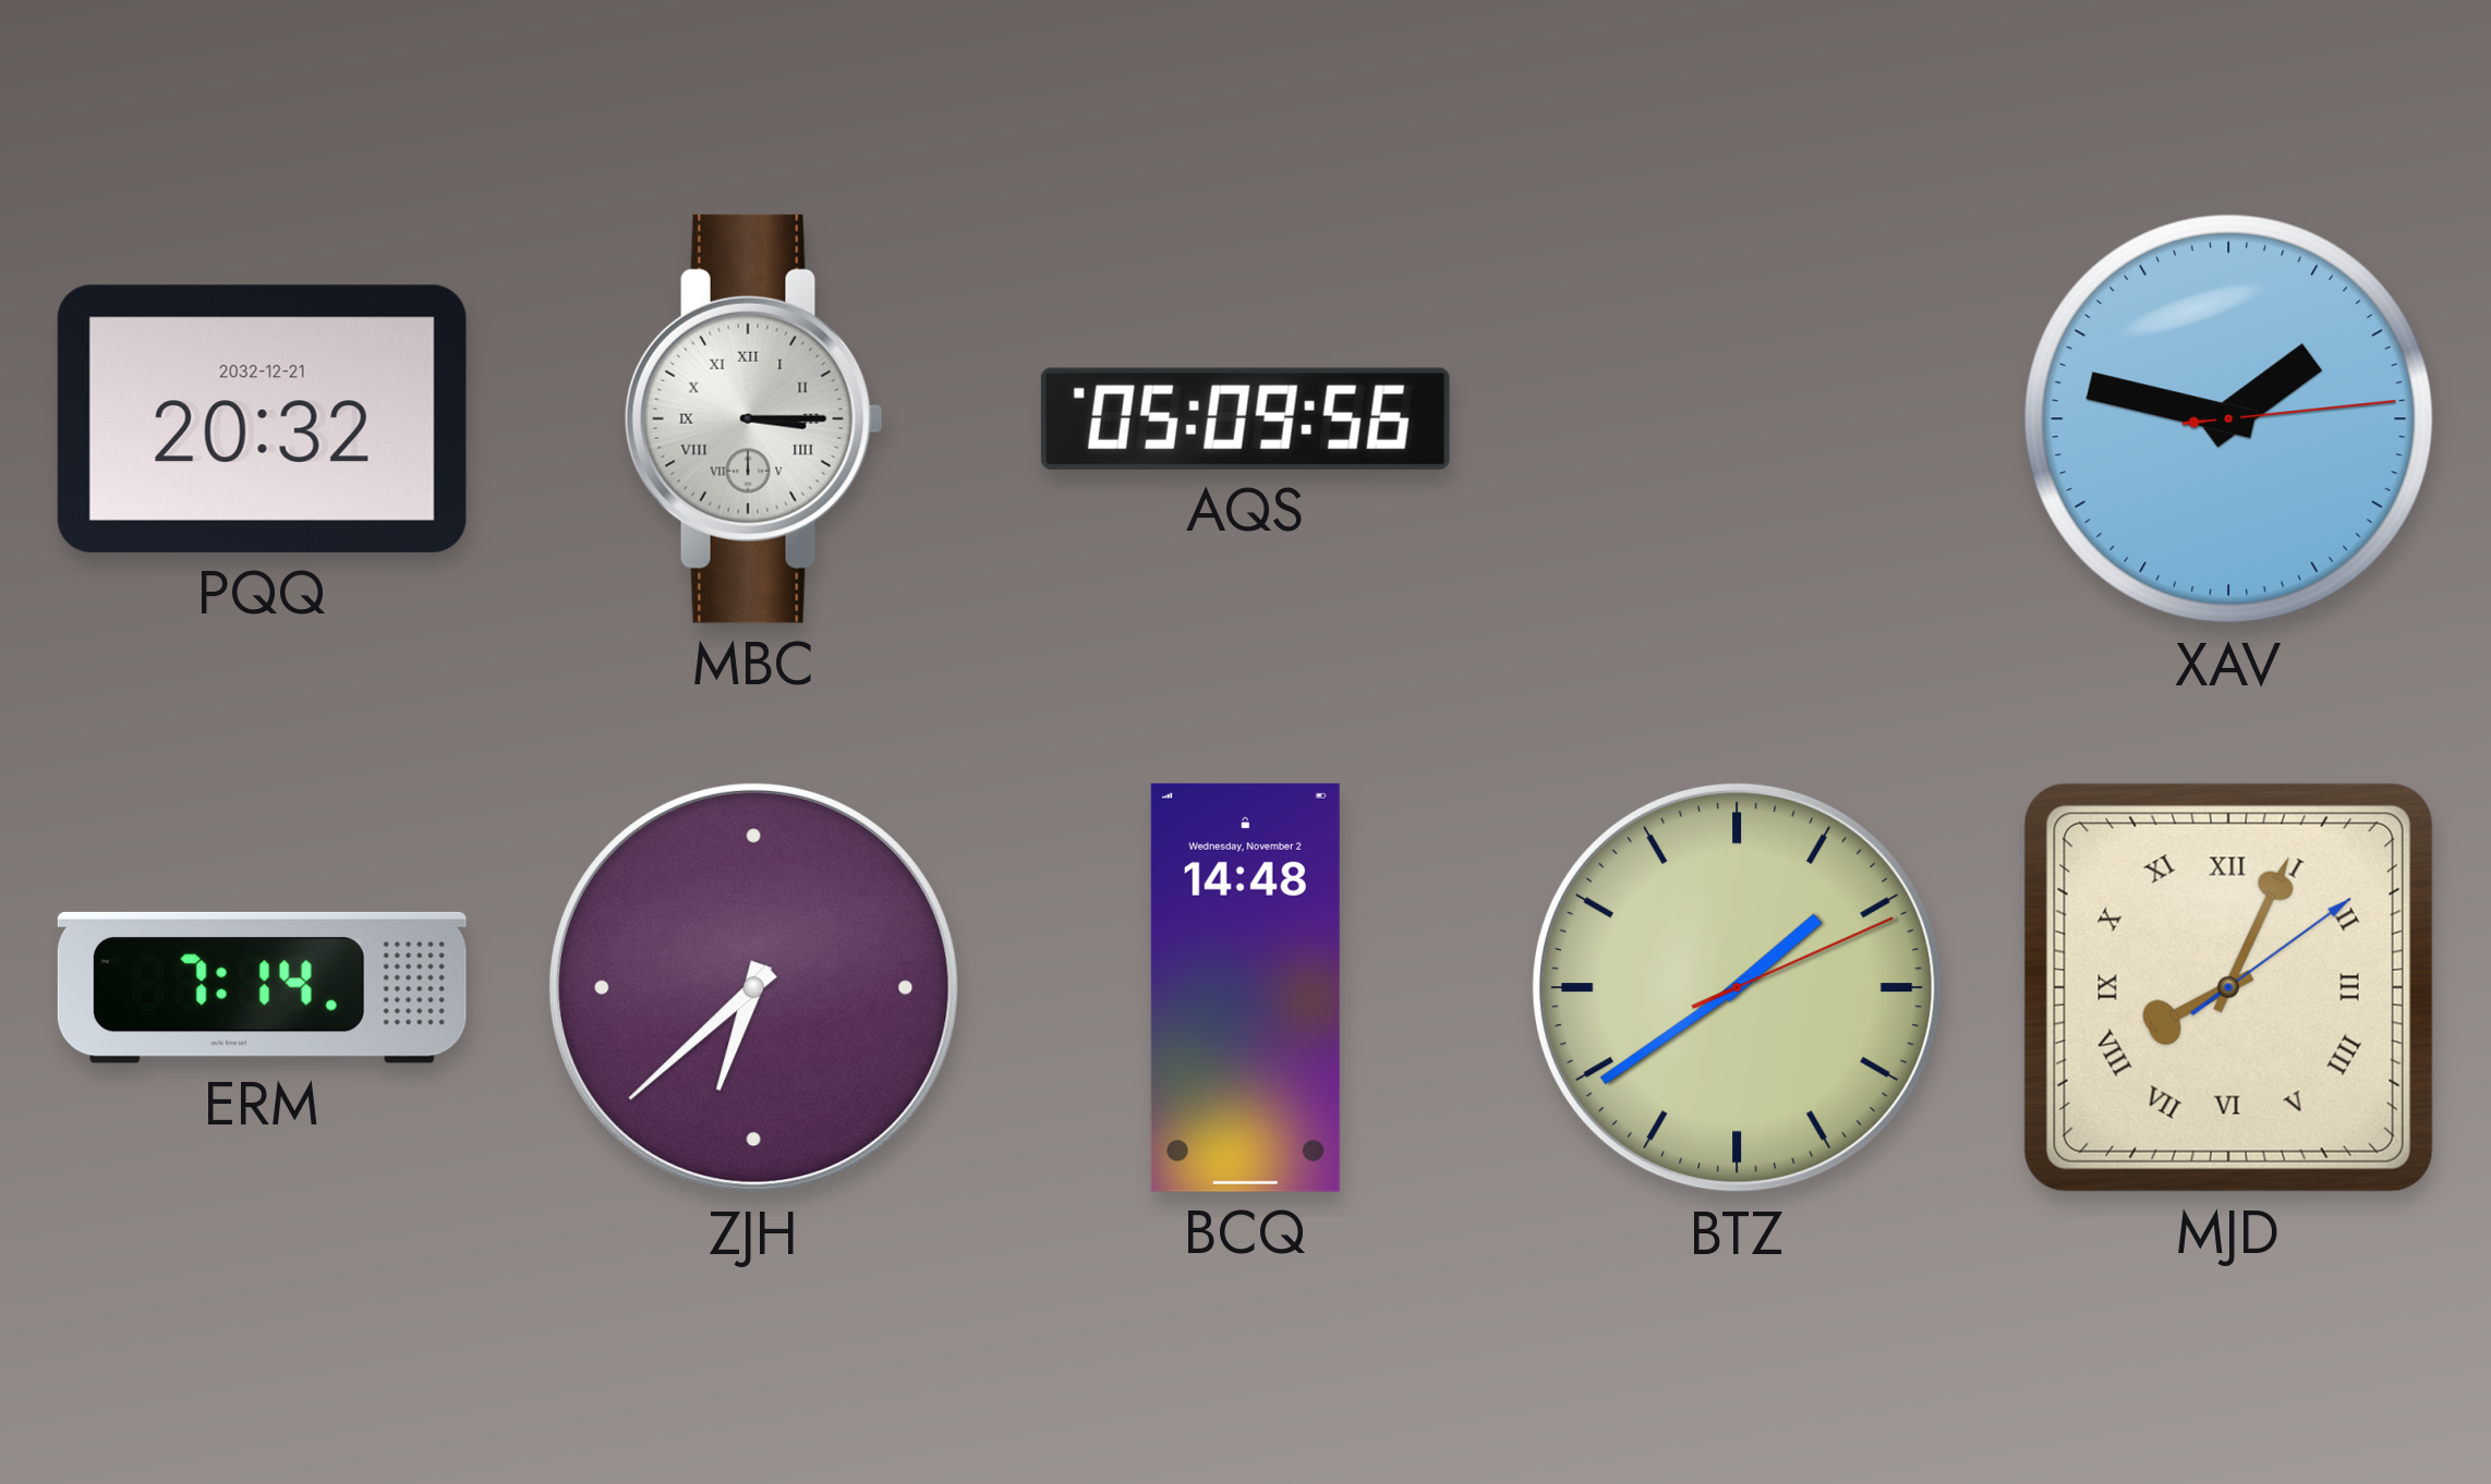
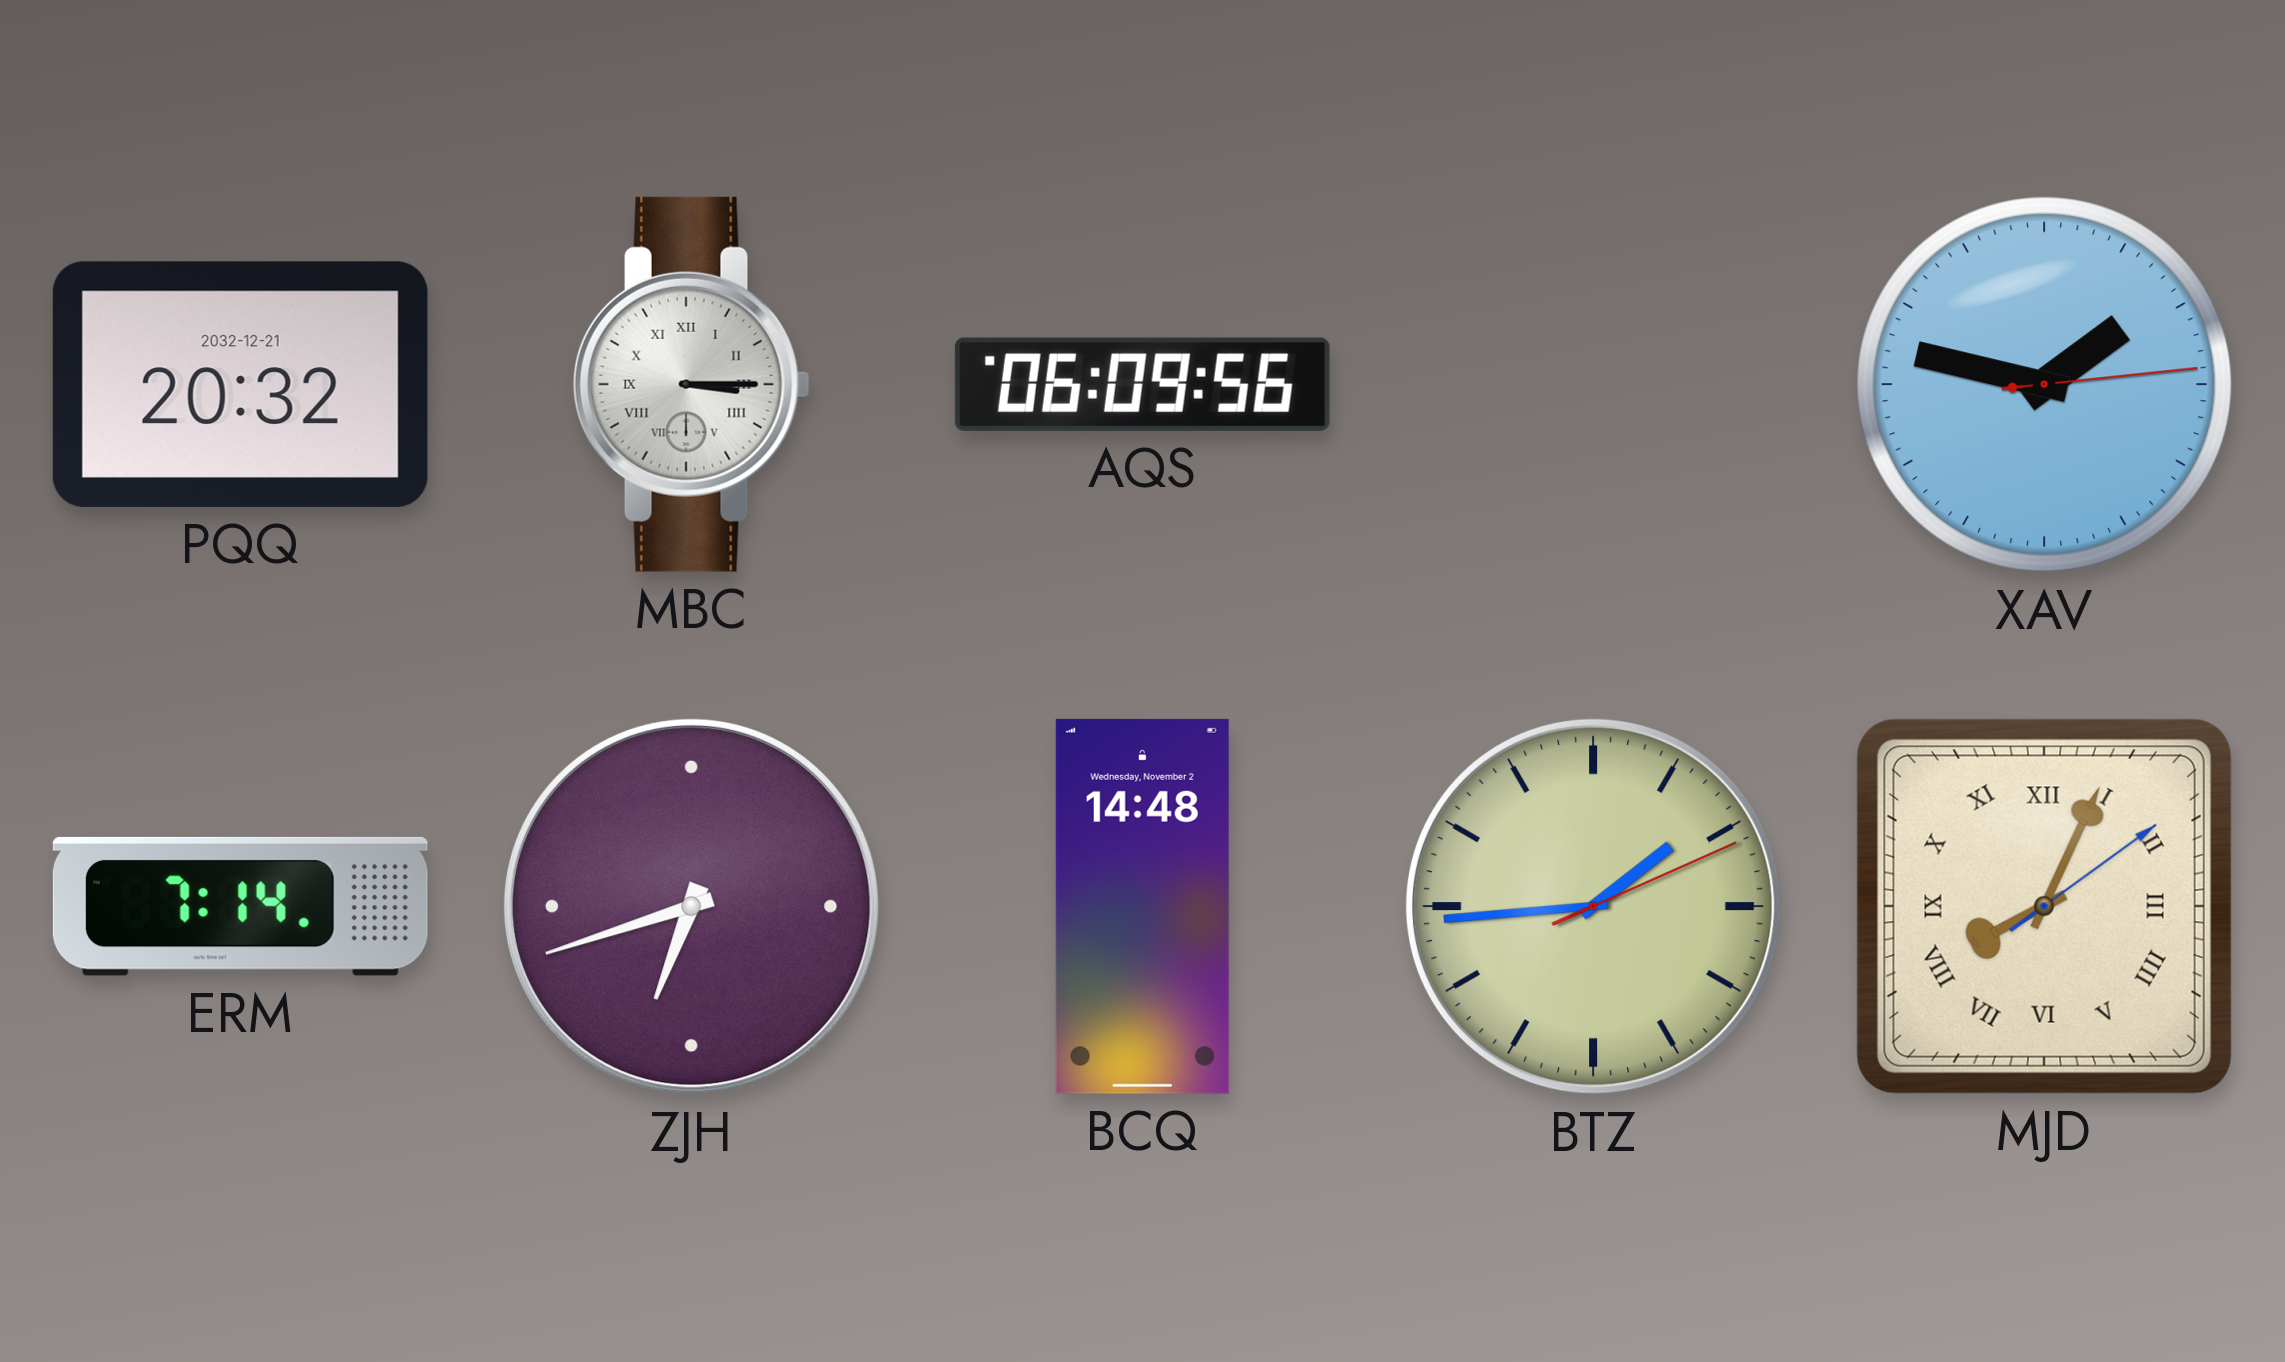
AQS: 05:09 -> 06:09
ZJH: 6:38 -> 6:42
BTZ: 1:39 -> 1:44
